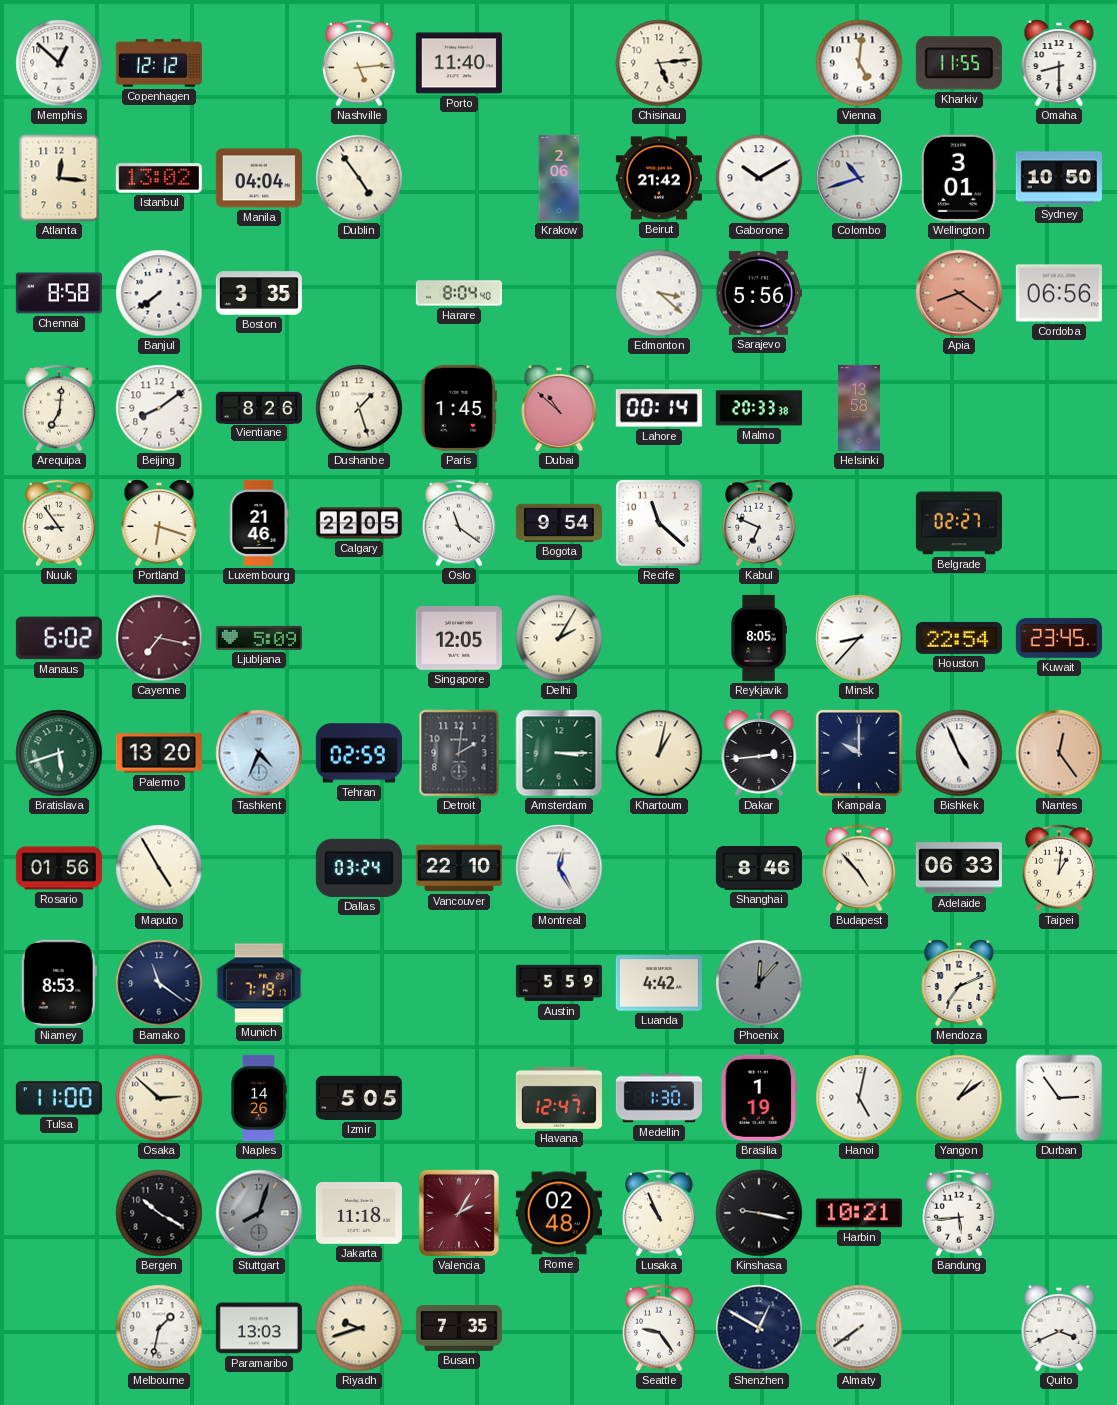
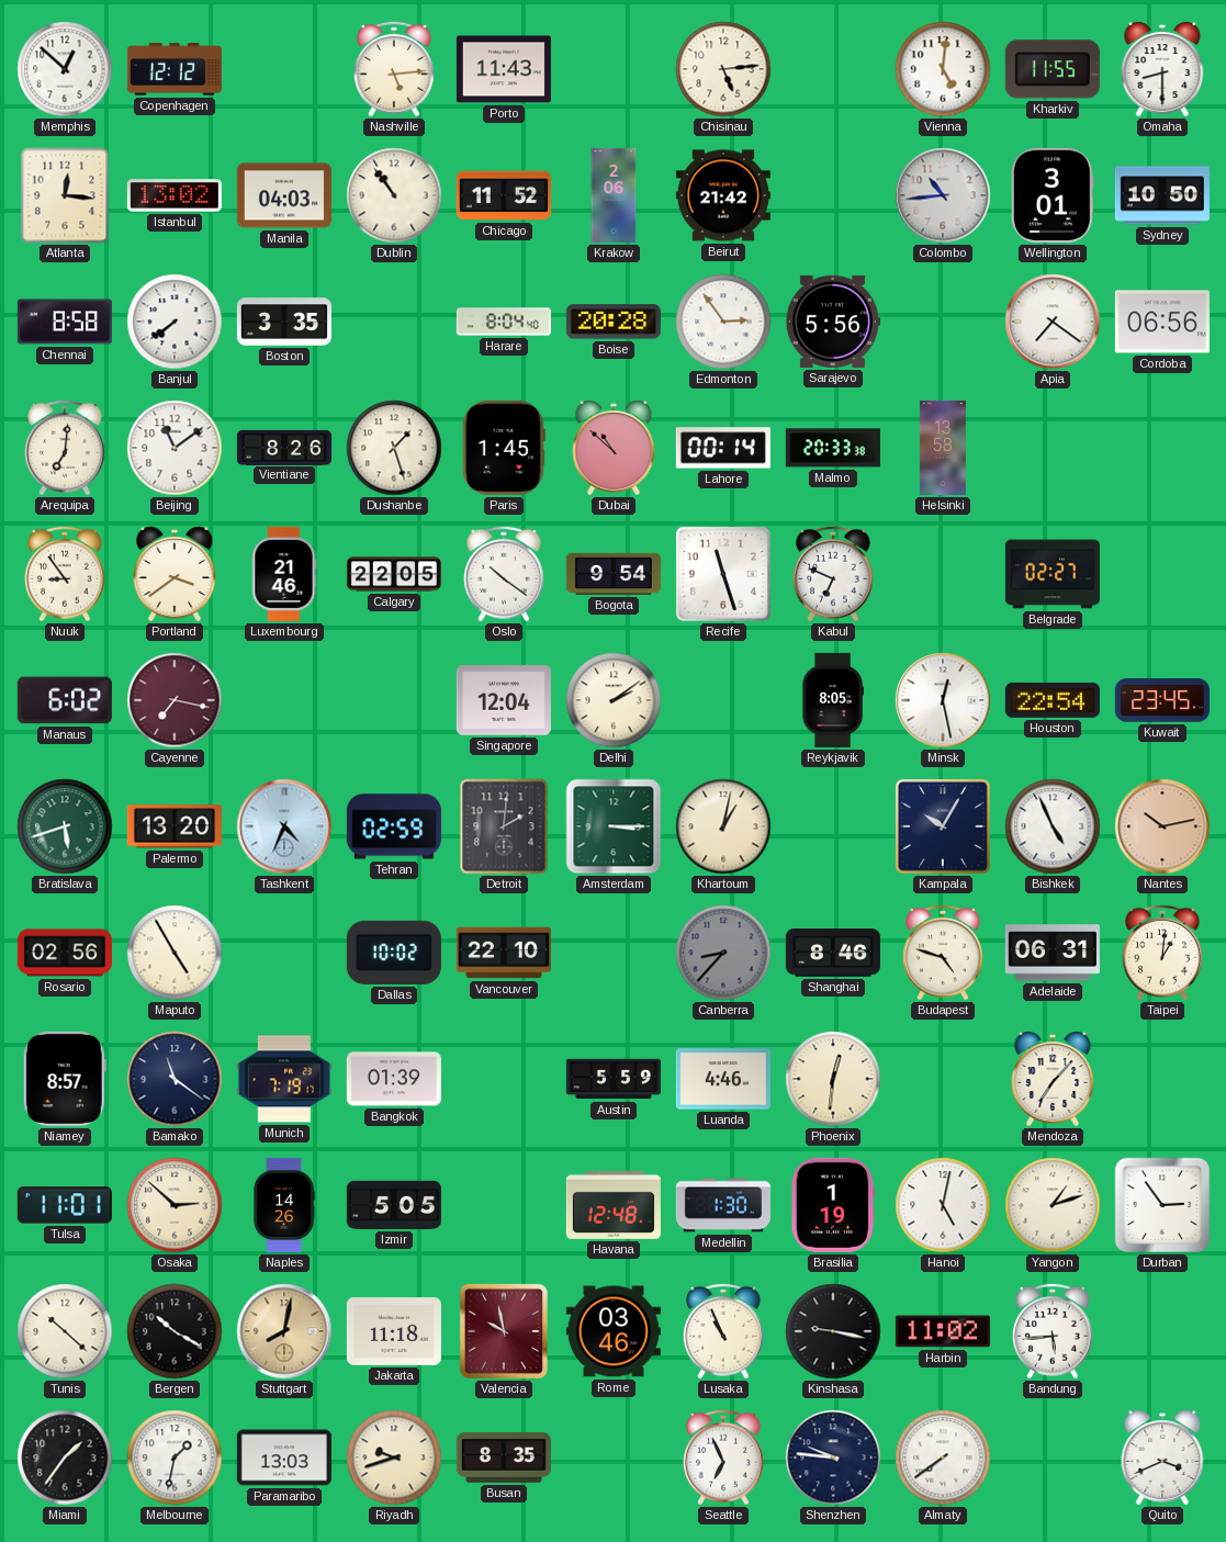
Porto: 11:40 -> 11:43
Manila: 04:04 -> 04:03
Dublin: 4:54 -> 10:54
Chicago: none -> 11:52
Gaborone: 10:10 -> none
Colombo: 10:42 -> 10:44
Boise: none -> 20:28
Edmonton: 3:22 -> 2:54
Apia: 8:21 -> 7:21
Apia dial: salmon -> white
Beijing: 8:09 -> 11:09
Portland: 6:18 -> 3:39
Oslo: 11:21 -> 10:21
Recife: 11:22 -> 11:27
Ljubljana: 5:09 -> none
Singapore: 12:05 -> 12:04
Delhi: 2:05 -> 2:09
Minsk: 8:37 -> 12:28
Dakar: 2:44 -> none
Kampala: 10:00 -> 10:05
Nantes: 12:24 -> 10:13
Rosario: 01:56 -> 02:56
Dallas: 03:24 -> 10:02
Montreal: 12:25 -> none
Canberra: none -> 8:37
Budapest: 4:53 -> 4:48
Adelaide: 06:33 -> 06:31
Niamey: 8:53 -> 8:57
Bangkok: none -> 01:39
Luanda: 4:42 -> 4:46
Phoenix: 12:07 -> 12:31
Phoenix dial: grey -> cream
Mendoza: 7:11 -> 7:07
Tulsa: 11:00 -> 11:01
Havana: 12:47 -> 12:48
Yangon: 1:09 -> 1:12
Tunis: none -> 10:22
Stuttgart: 8:03 -> 8:02
Stuttgart dial: grey -> champagne
Valencia: 2:05 -> 9:58
Rome: 02:48 -> 03:46
Harbin: 10:21 -> 11:02
Miami: none -> 1:36
Busan: 7:35 -> 8:35
Seattle: 9:24 -> 6:56
Shenzhen: 12:50 -> 9:46
